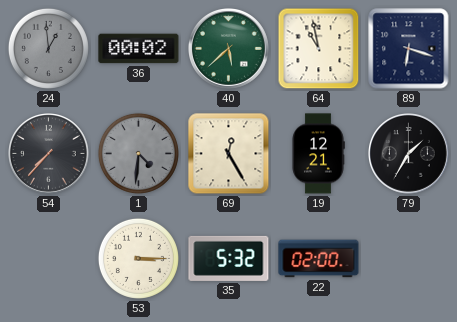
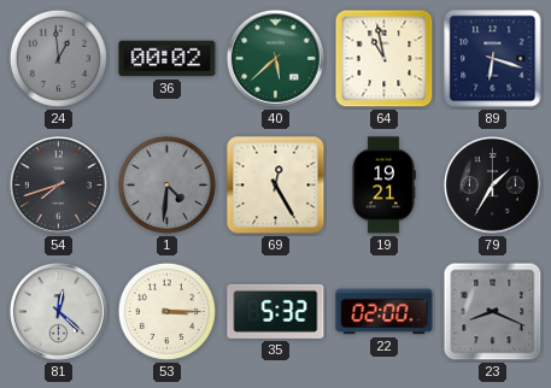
54: 7:37 -> 7:42
19: 12:21 -> 19:21
81: none -> 12:22
23: none -> 8:19
